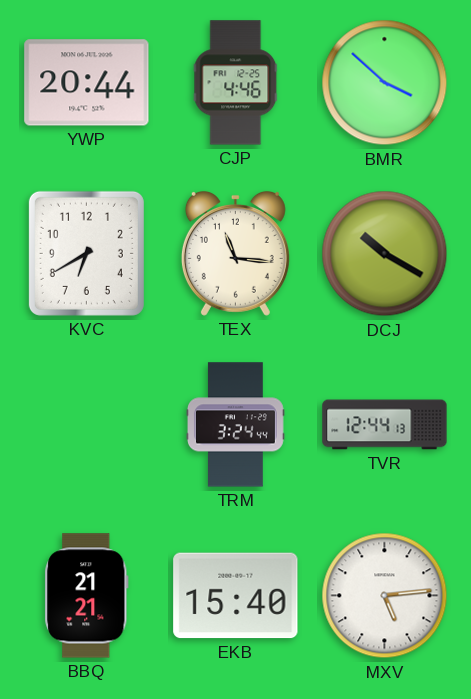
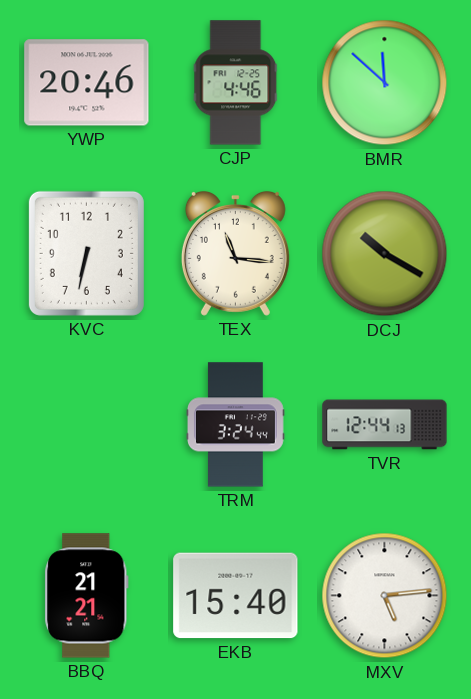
YWP: 20:44 -> 20:46
BMR: 3:52 -> 11:52
KVC: 6:40 -> 6:32
